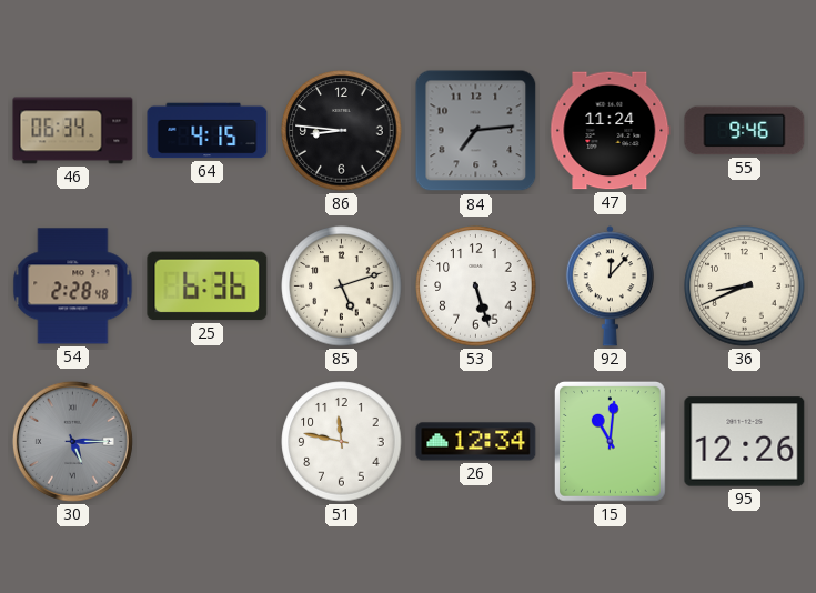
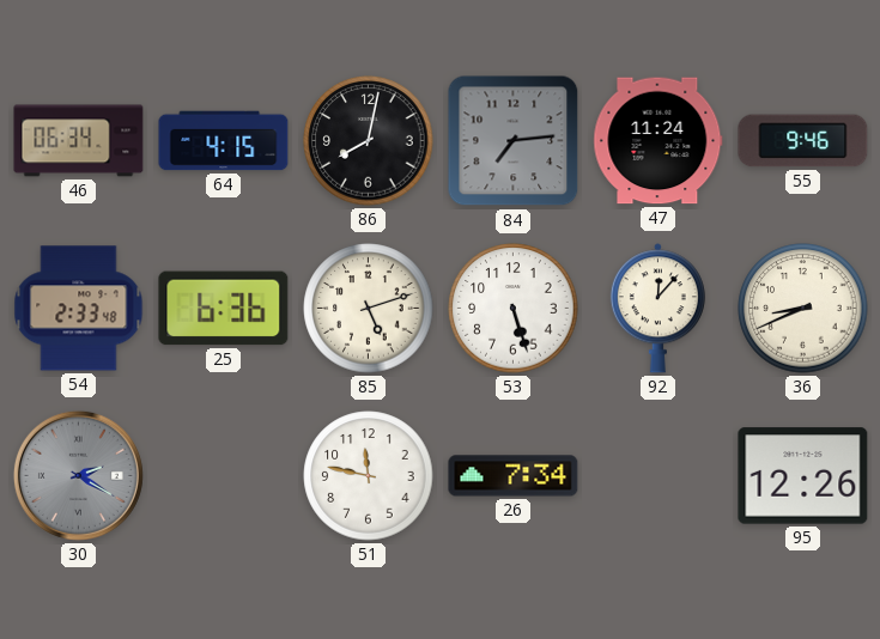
86: 8:46 -> 8:02
54: 2:28 -> 2:33
30: 5:15 -> 2:20
26: 12:34 -> 7:34
15: 11:01 -> none
